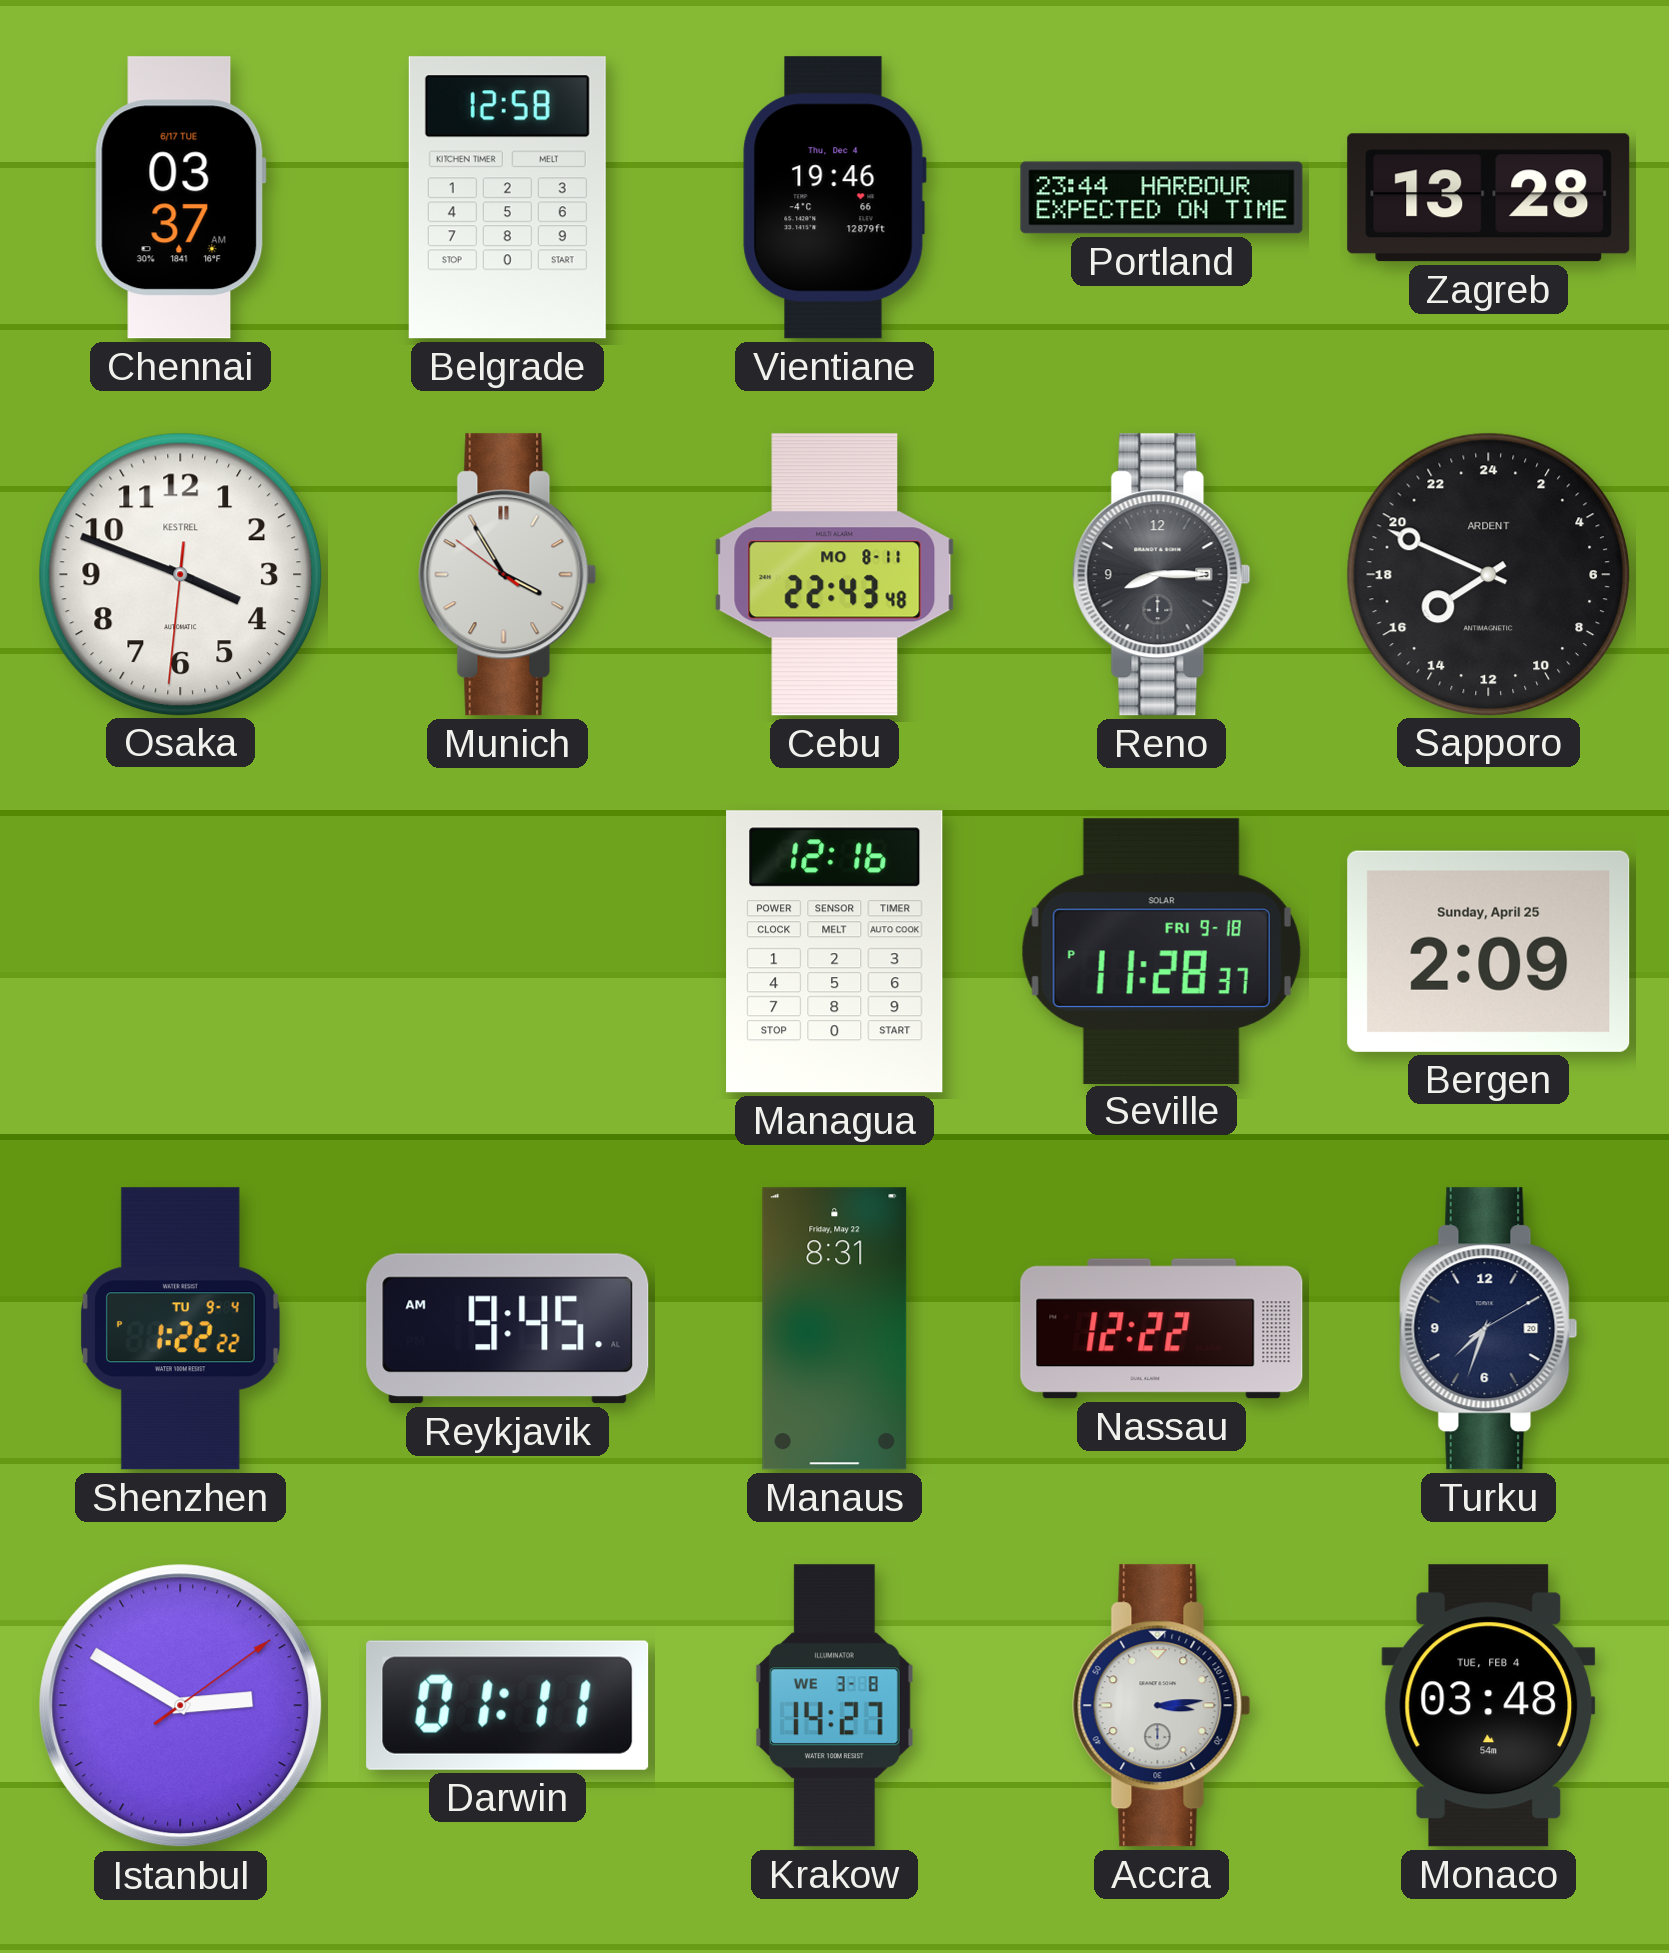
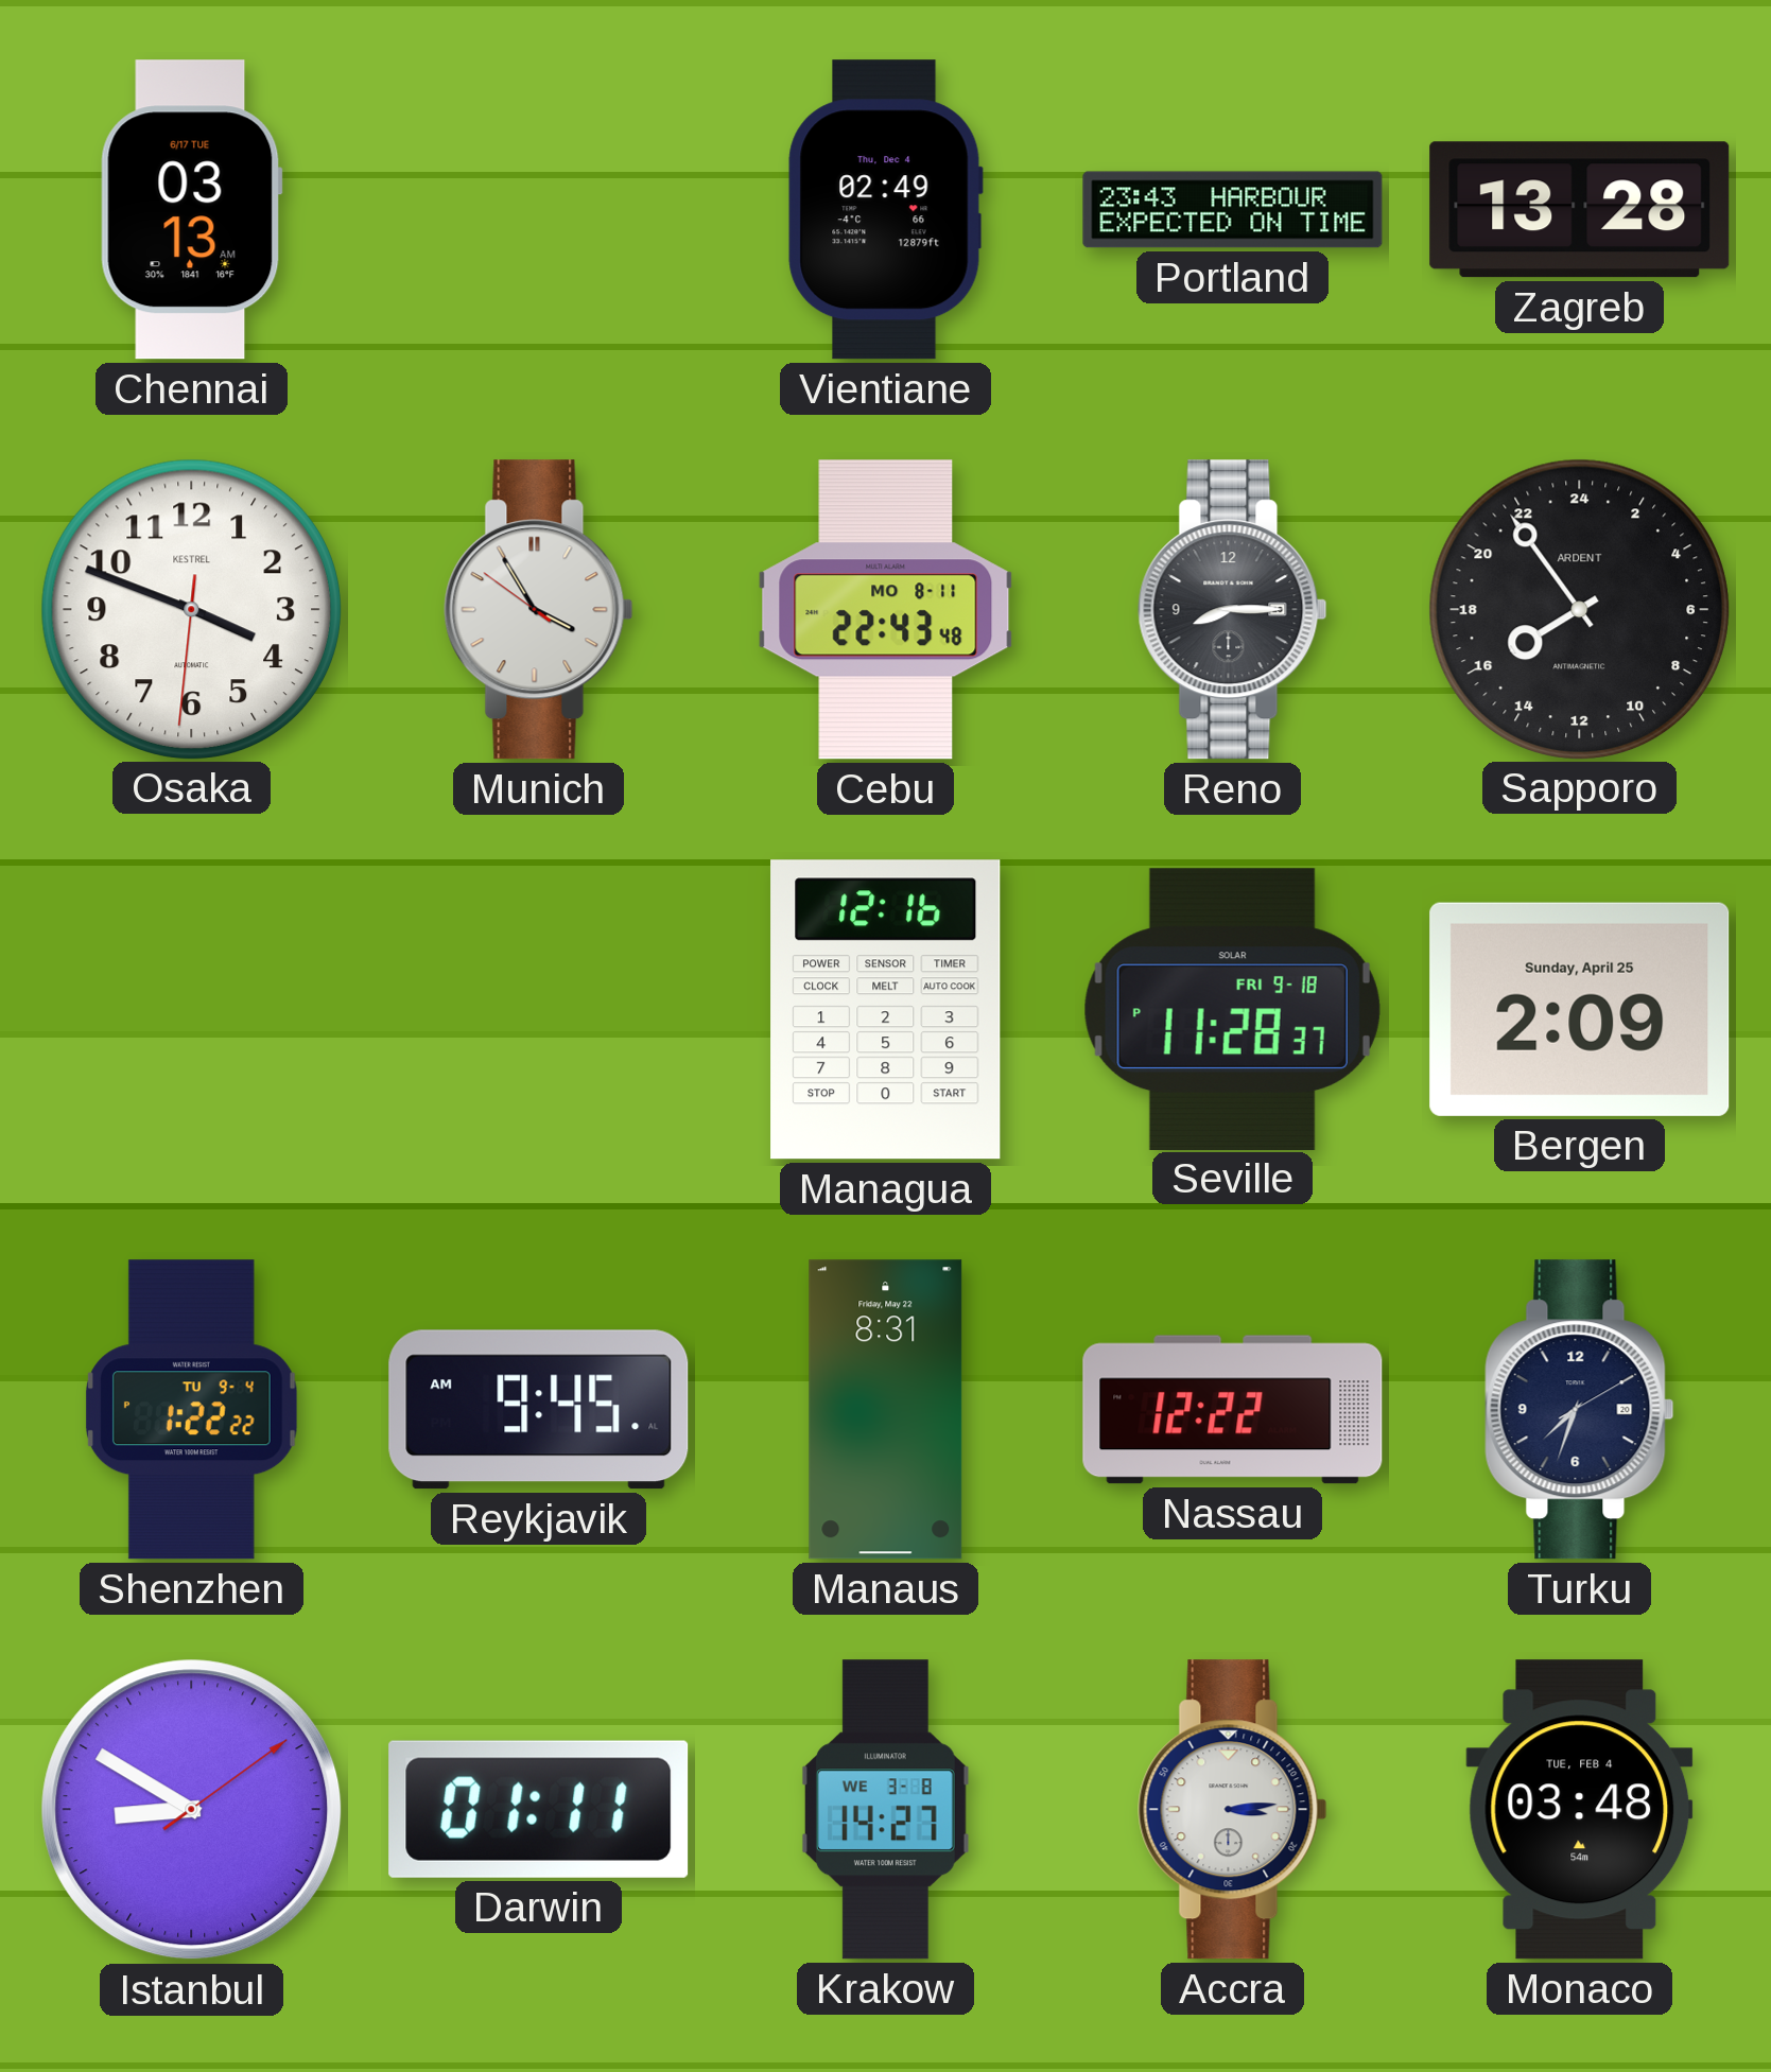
Chennai: 03:37 -> 03:13
Belgrade: 12:58 -> none
Vientiane: 19:46 -> 02:49
Portland: 23:44 -> 23:43
Sapporo: 15:49 -> 15:54
Istanbul: 2:50 -> 8:50
